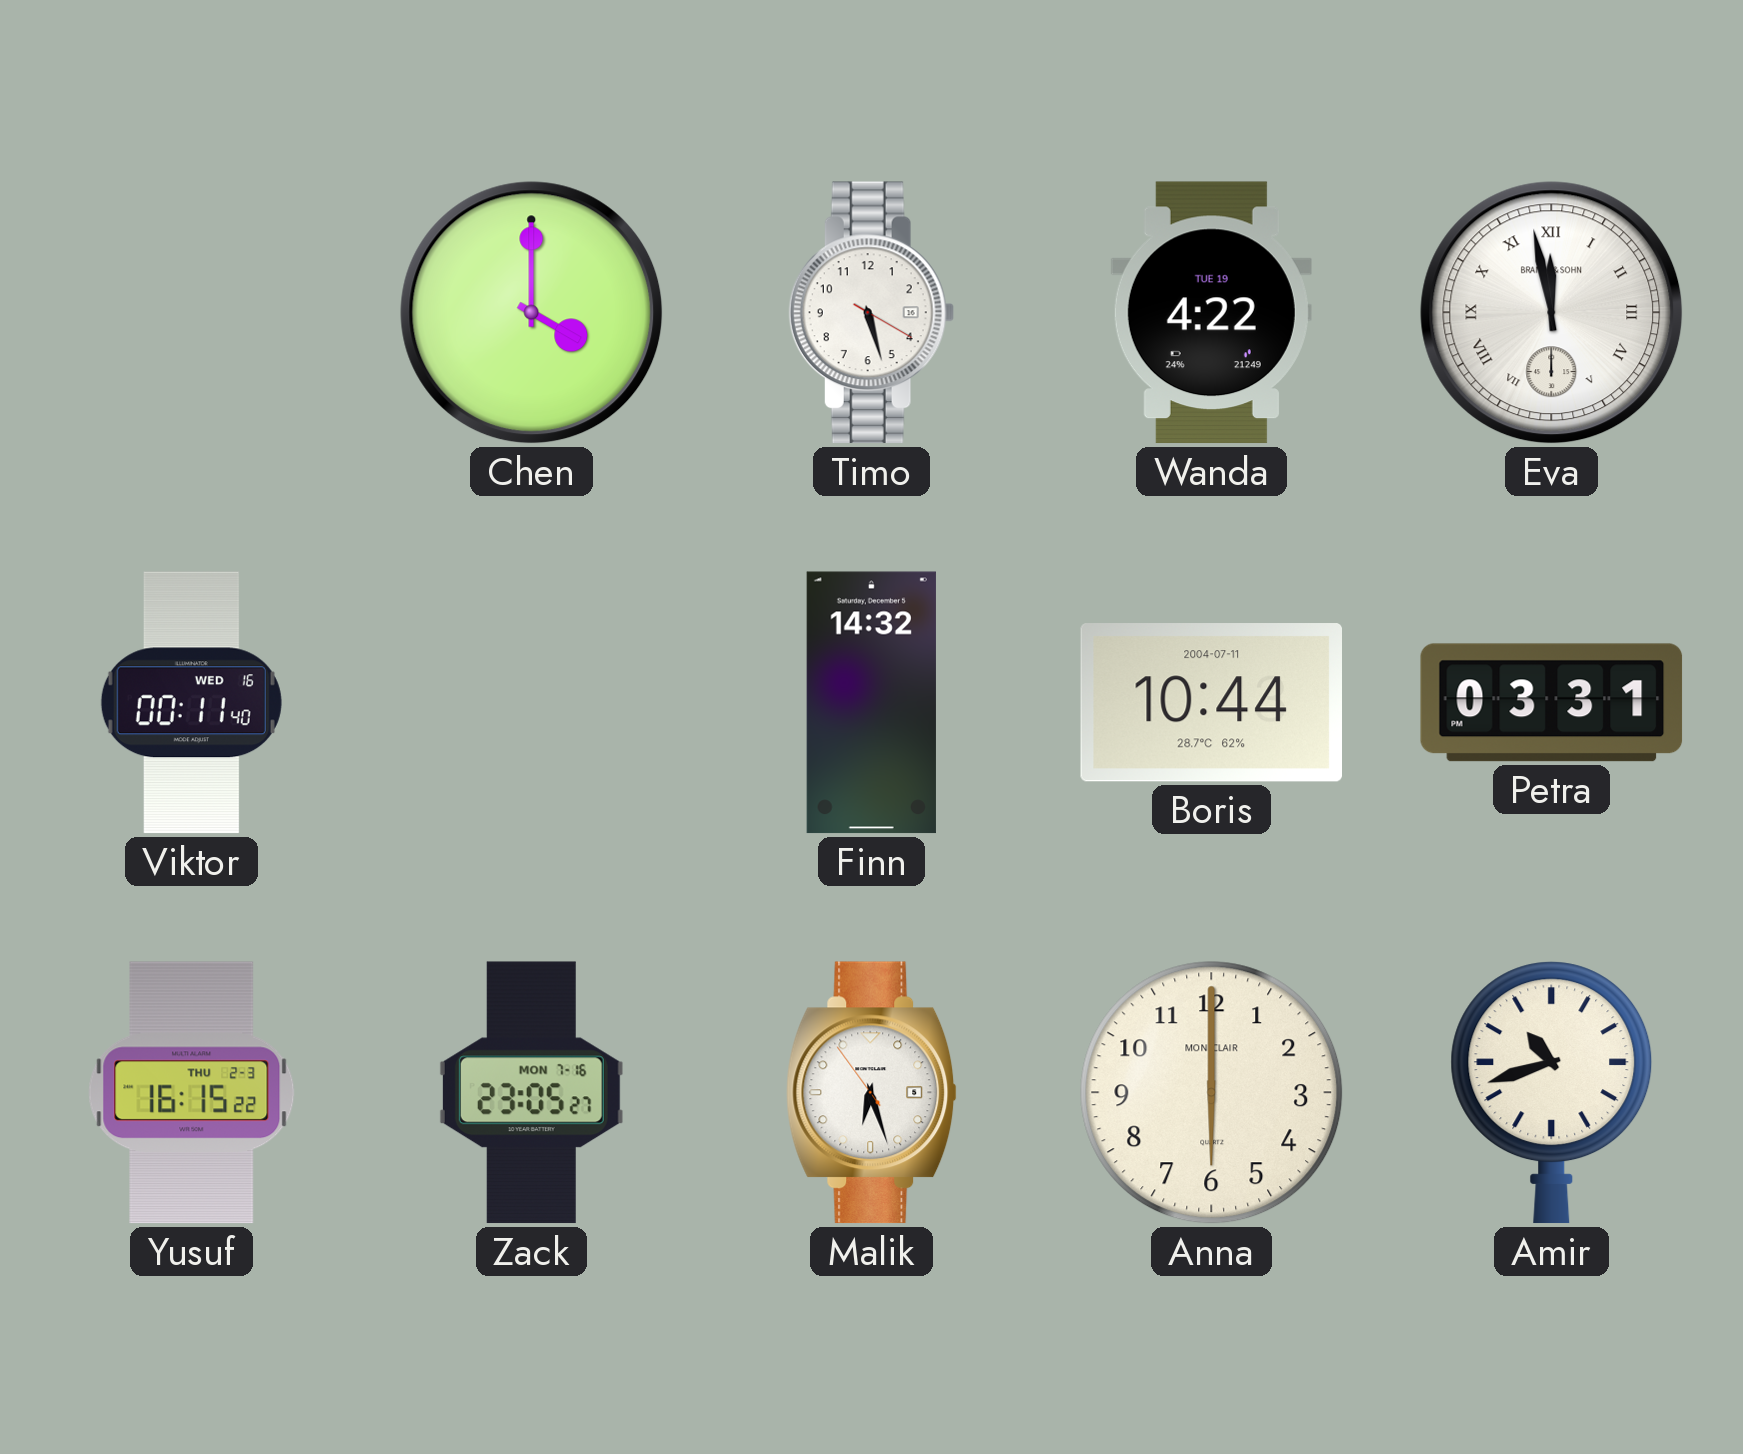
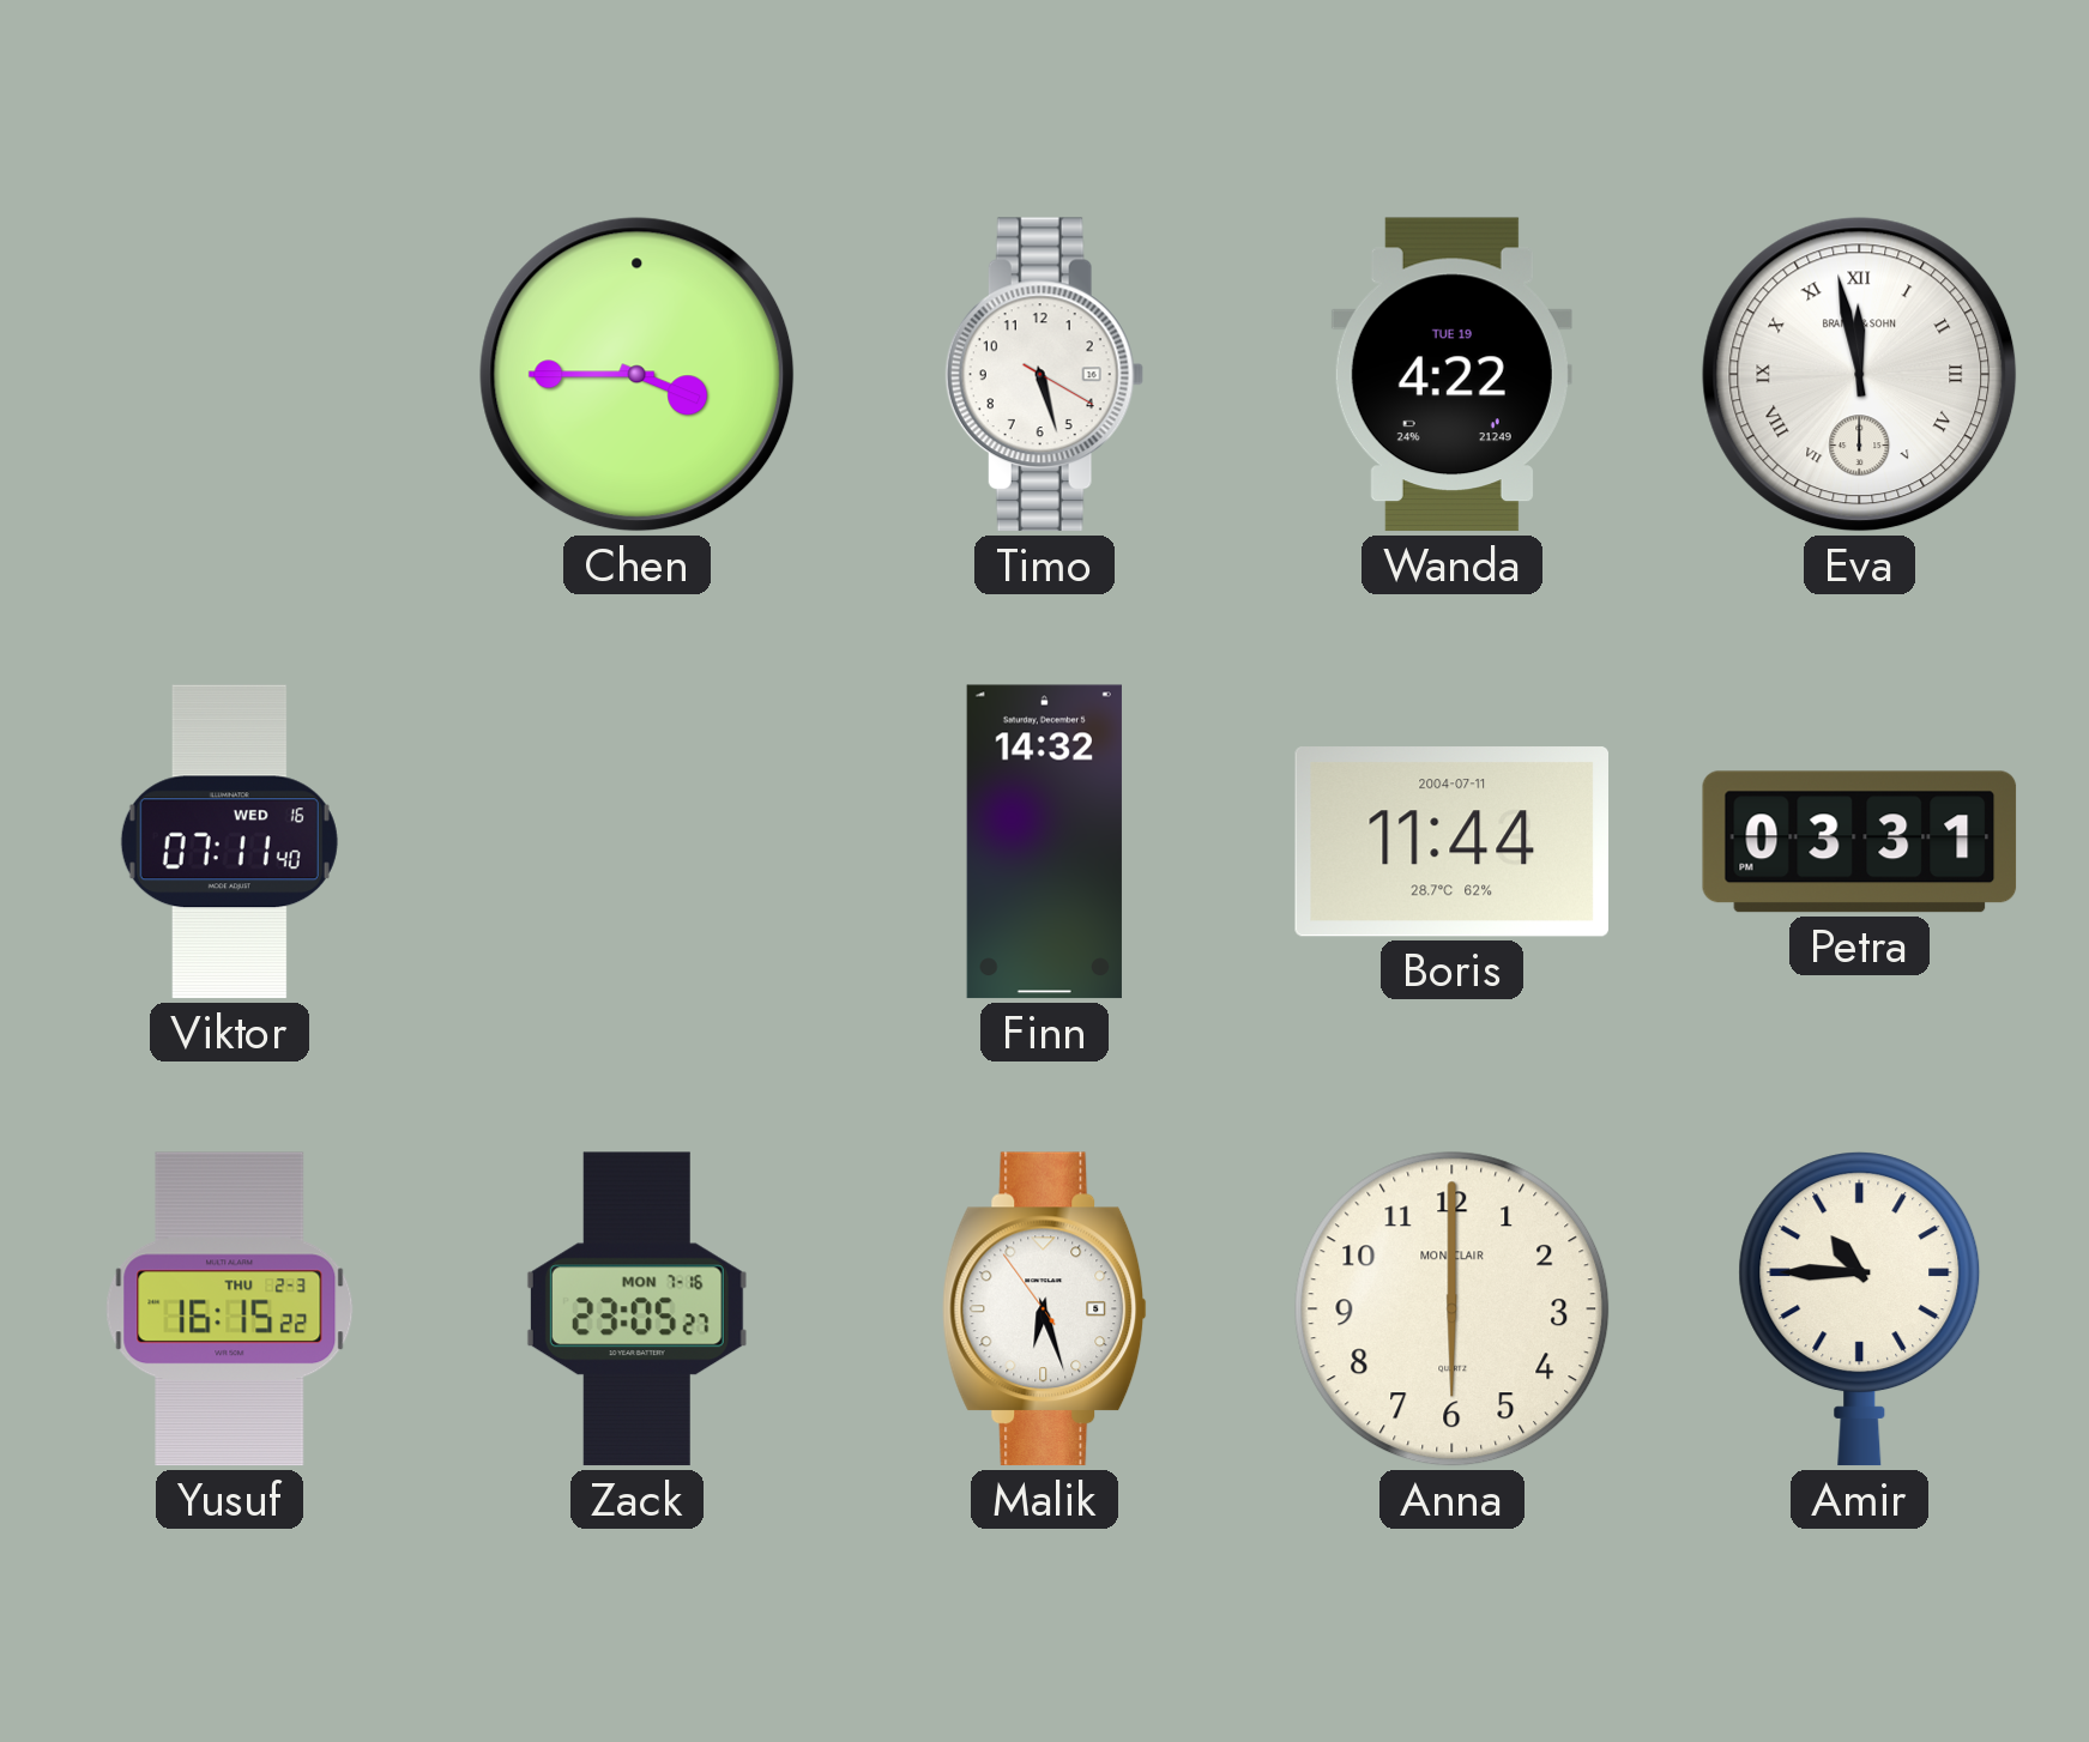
Chen: 4:00 -> 3:45
Viktor: 00:11 -> 07:11
Boris: 10:44 -> 11:44
Amir: 10:42 -> 10:45
